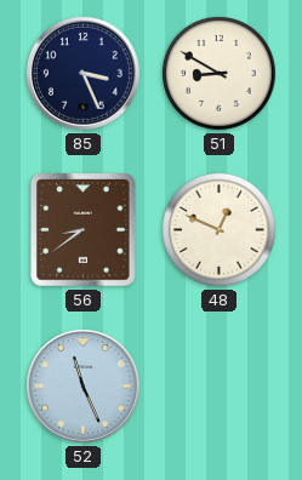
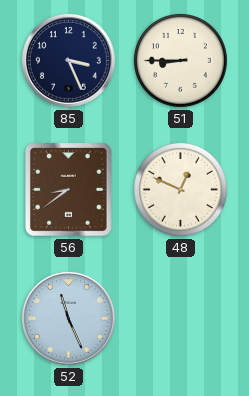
51: 8:50 -> 8:45
